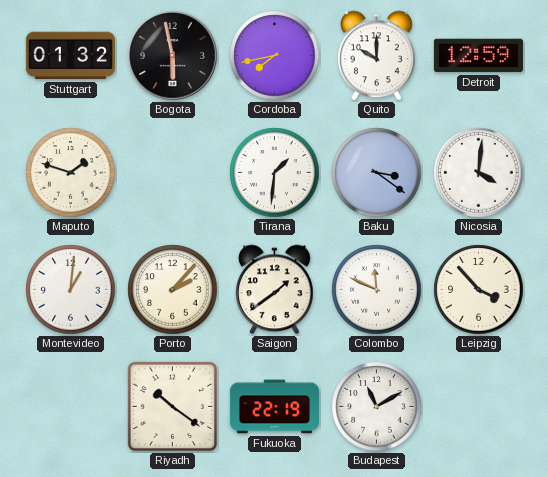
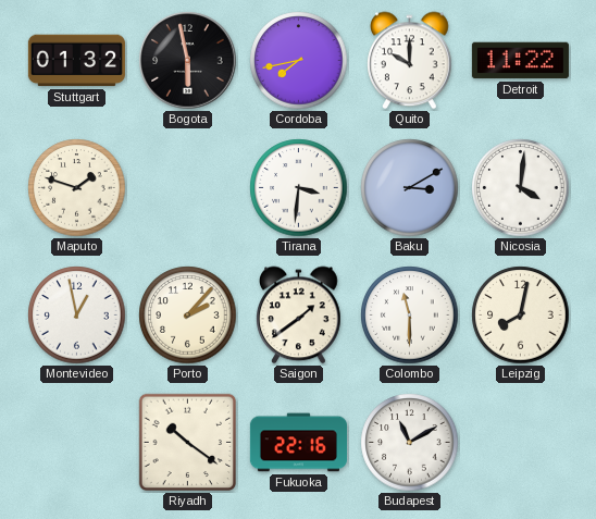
Detroit: 12:59 -> 11:22
Tirana: 1:31 -> 3:31
Baku: 3:21 -> 3:10
Montevideo: 1:01 -> 12:58
Colombo: 11:49 -> 11:30
Leipzig: 3:53 -> 8:02
Fukuoka: 22:19 -> 22:16
